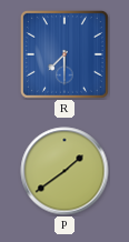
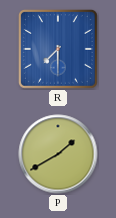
P: 1:39 -> 1:40
